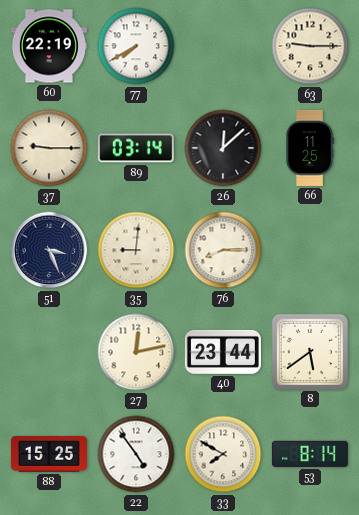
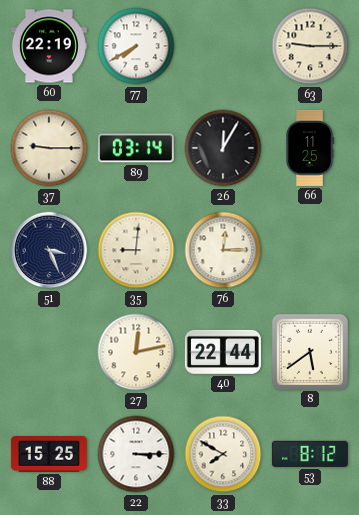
26: 12:08 -> 12:05
76: 8:15 -> 12:15
40: 23:44 -> 22:44
22: 4:54 -> 3:15
53: 8:14 -> 8:12
